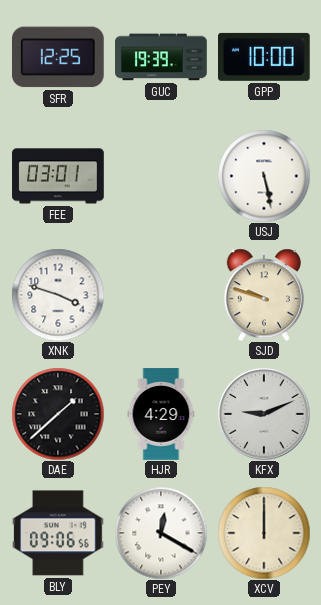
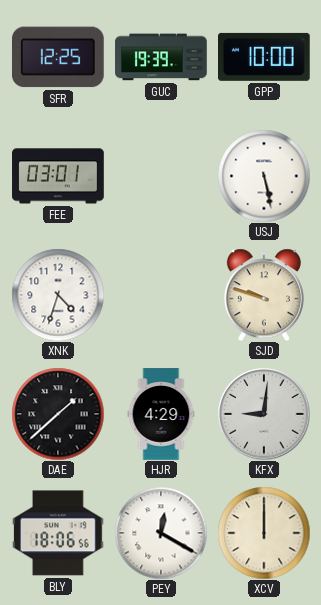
XNK: 3:48 -> 4:33
KFX: 9:11 -> 9:01
BLY: 09:06 -> 18:06
